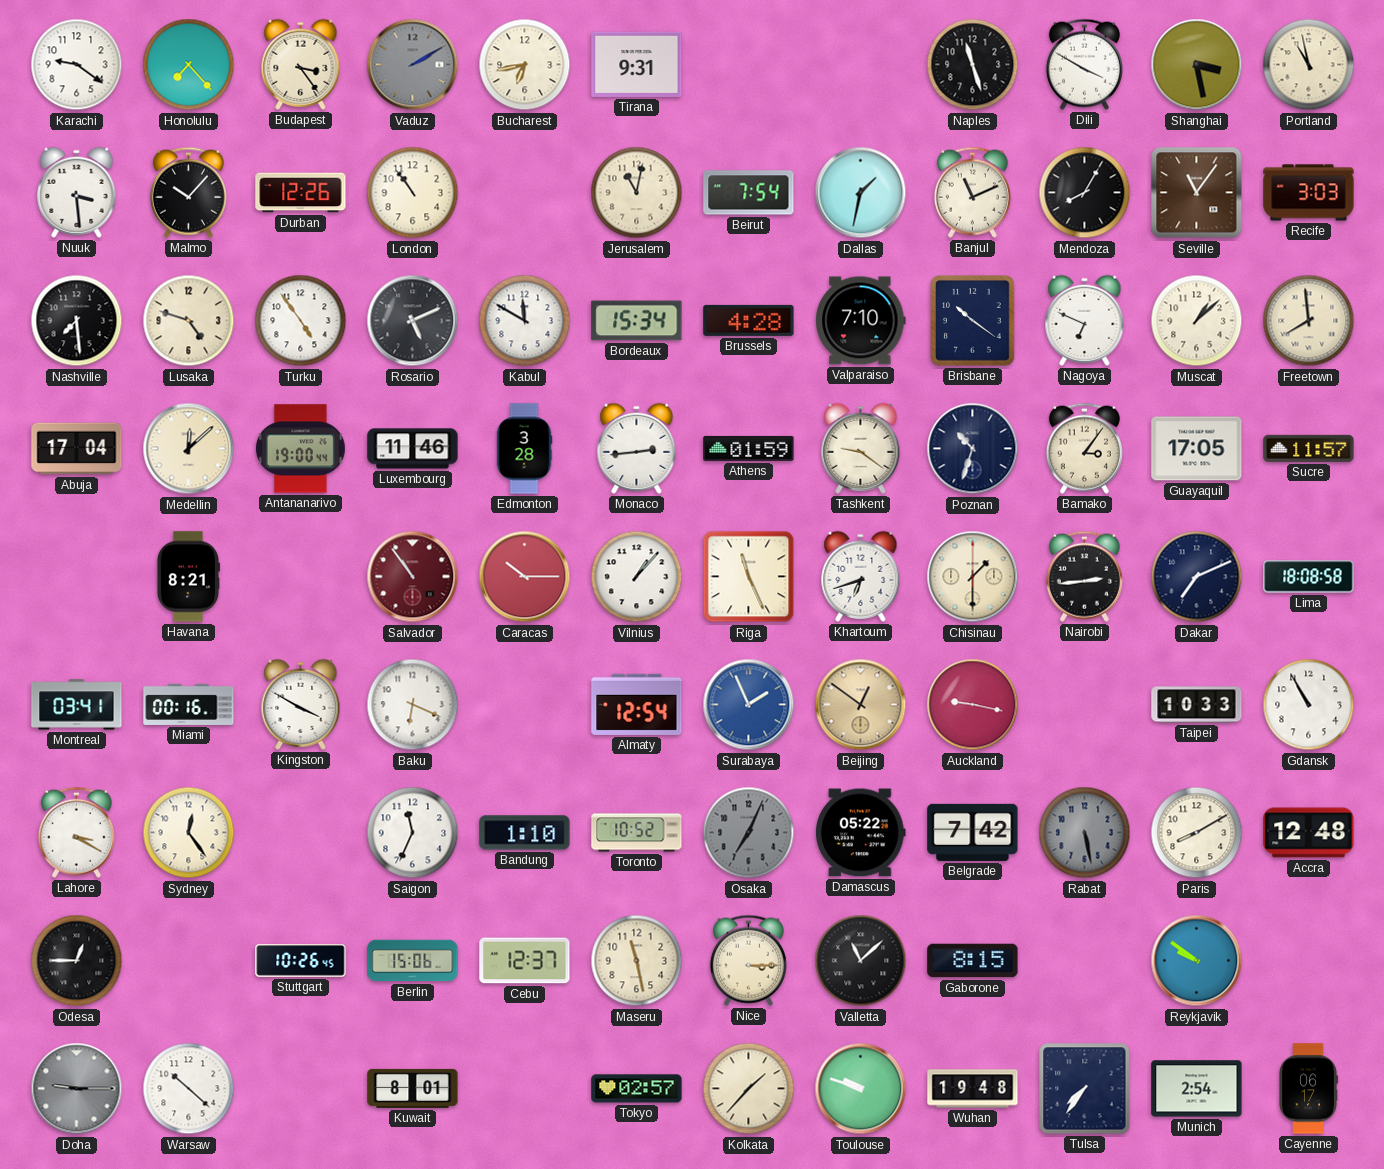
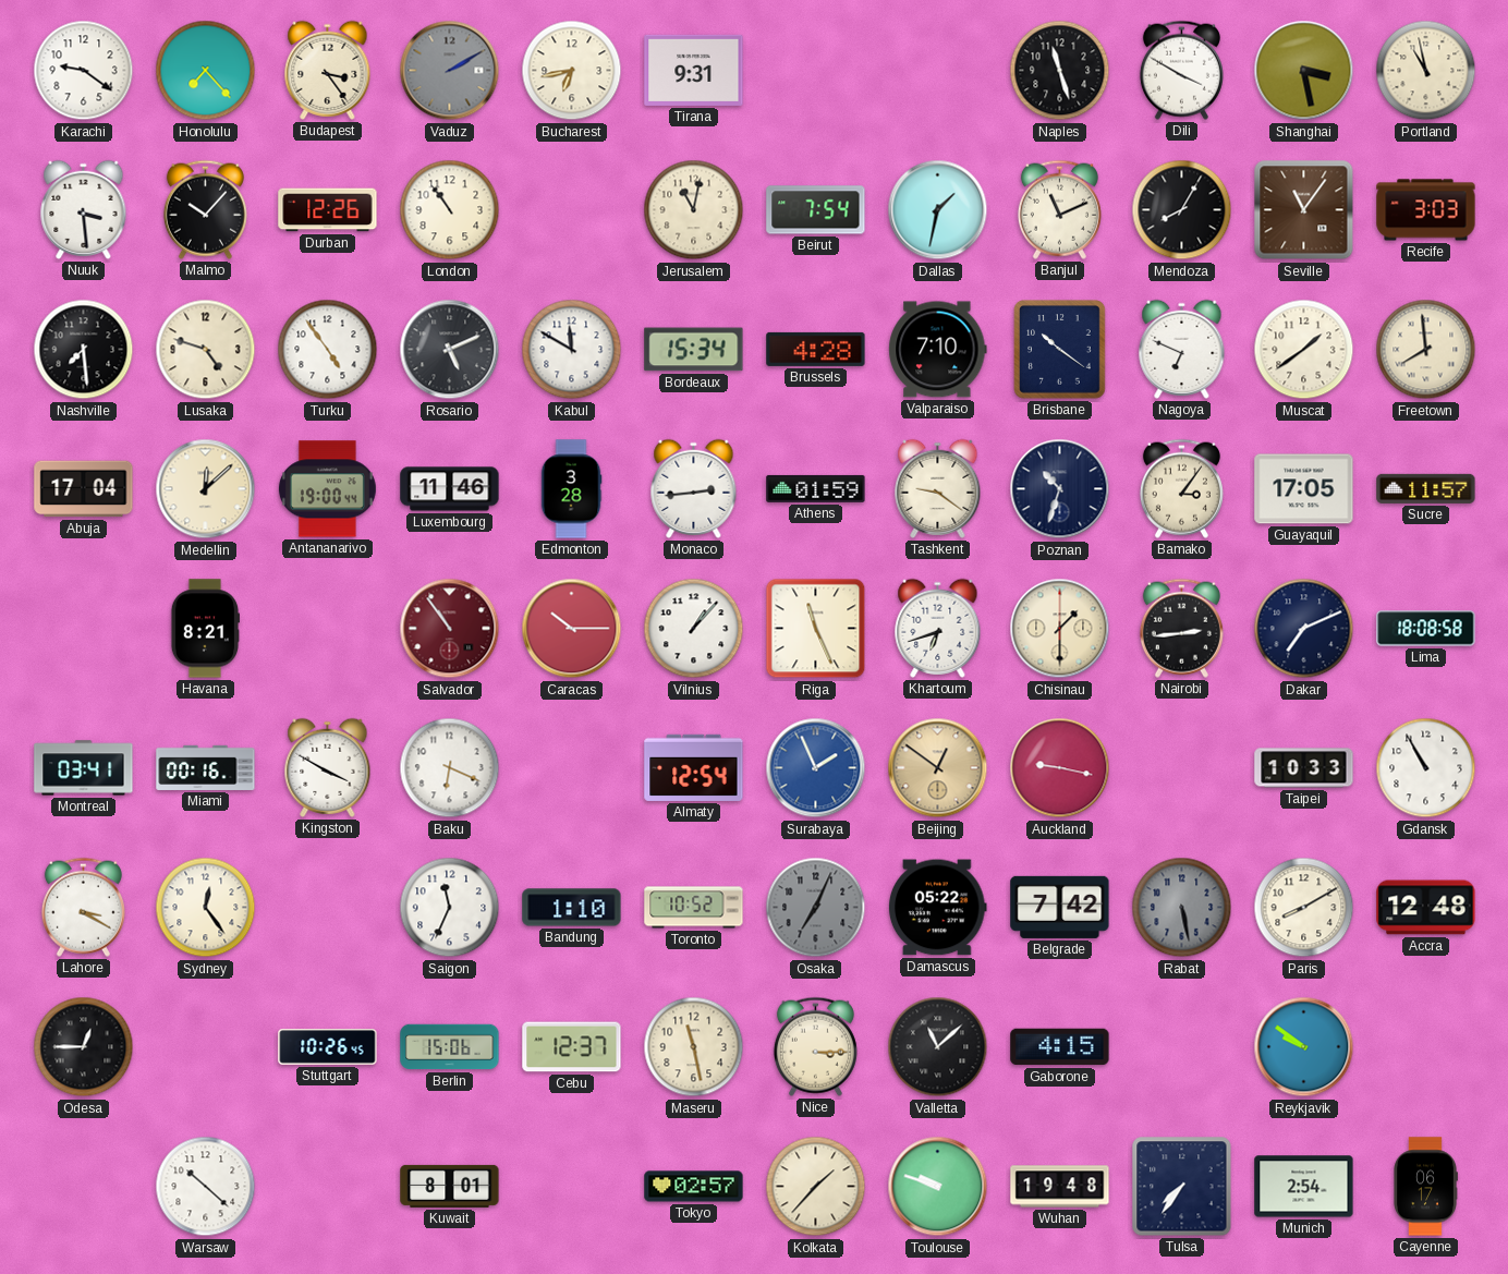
Muscat: 1:08 -> 1:39
Gaborone: 8:15 -> 4:15
Doha: 9:15 -> none
